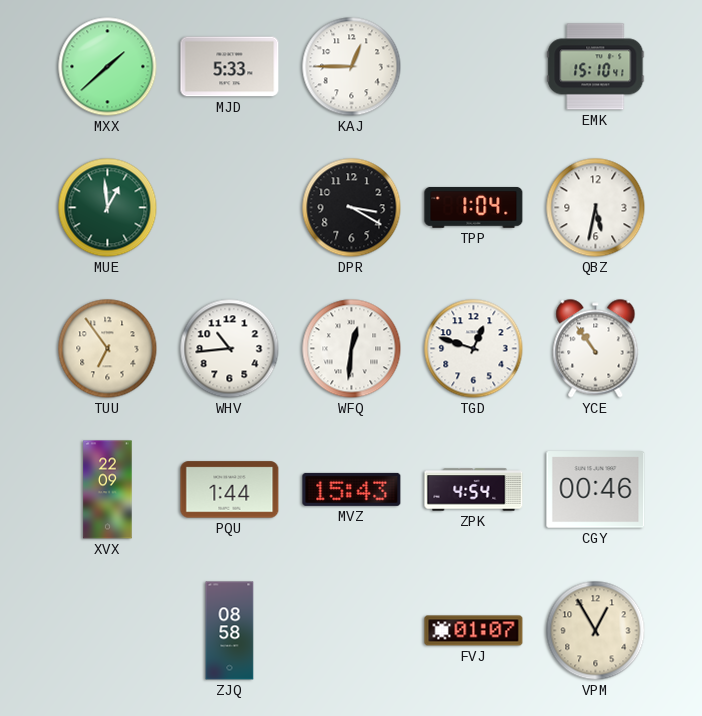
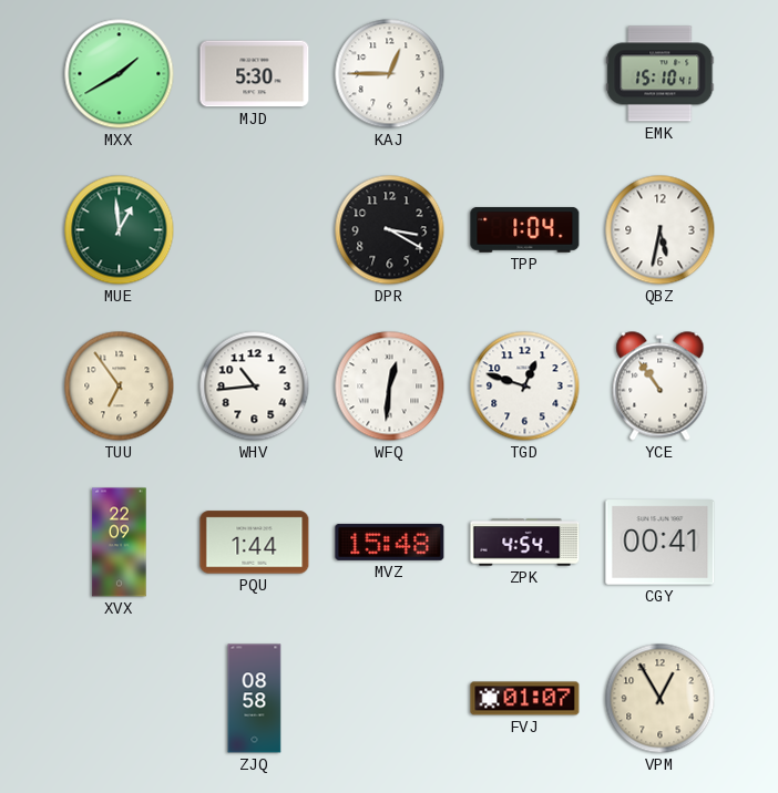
MXX: 1:38 -> 1:40
MJD: 5:33 -> 5:30
MVZ: 15:43 -> 15:48
CGY: 00:46 -> 00:41
